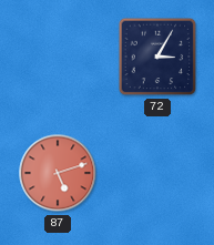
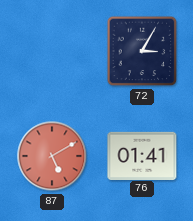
87: 5:12 -> 5:10
76: none -> 01:41
